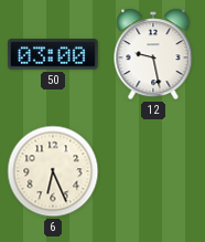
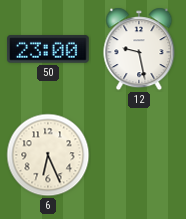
50: 03:00 -> 23:00
